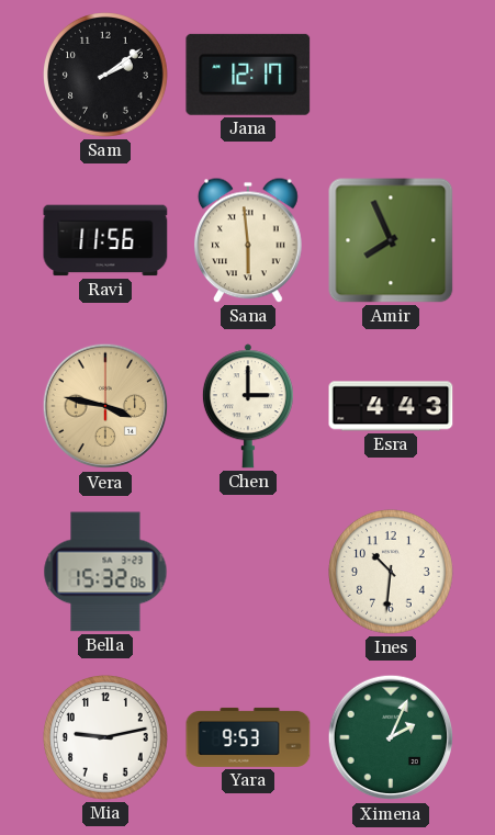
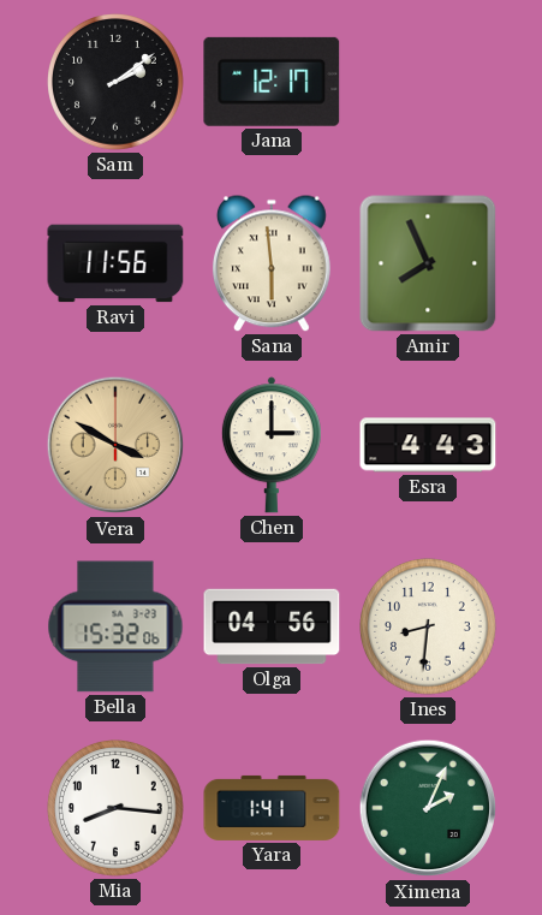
Vera: 3:47 -> 3:50
Olga: none -> 04:56
Ines: 10:31 -> 8:31
Mia: 9:13 -> 8:16
Yara: 9:53 -> 1:41
